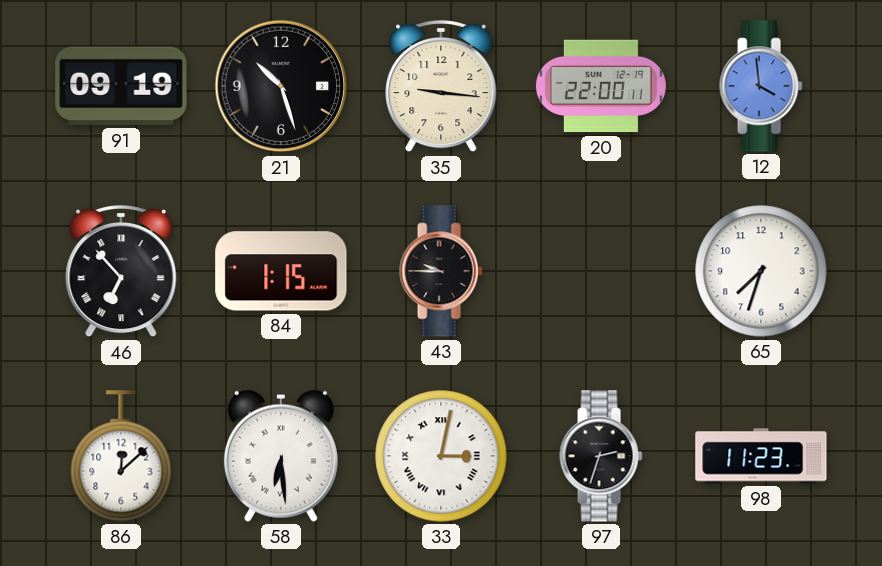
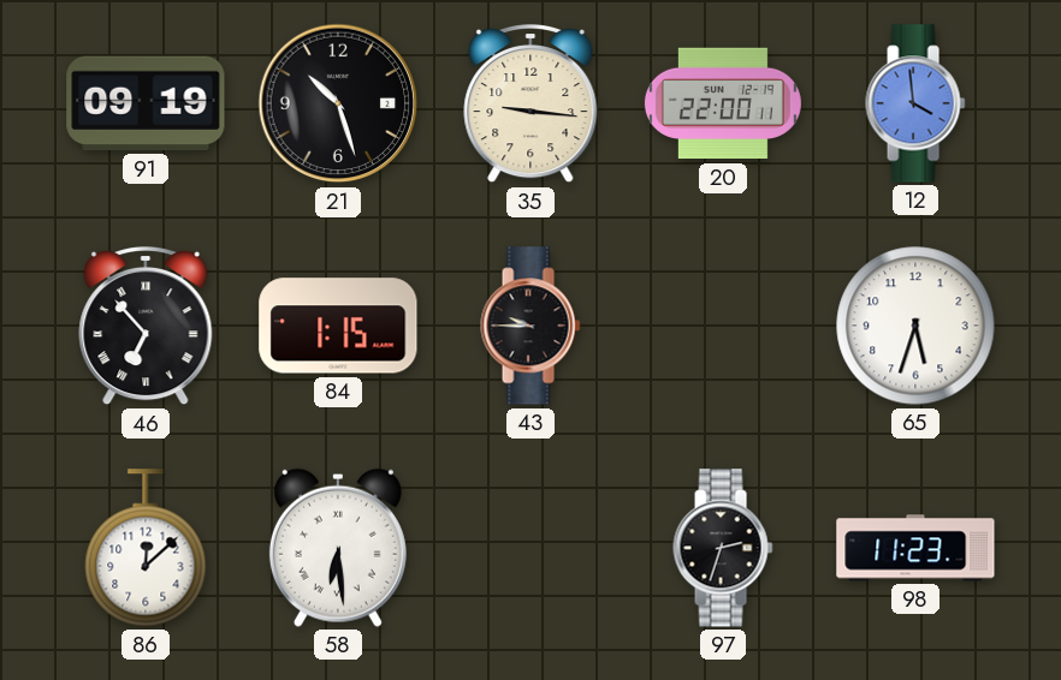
65: 7:33 -> 5:33
33: 3:02 -> none
